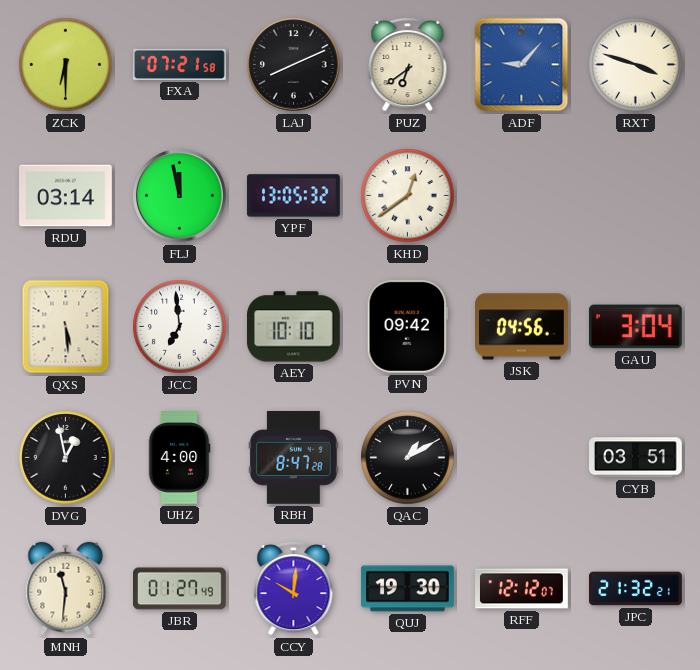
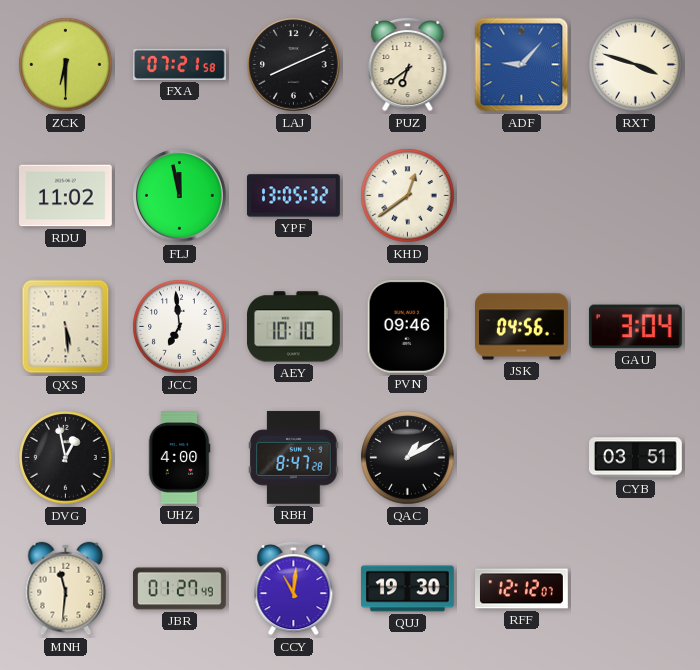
RDU: 03:14 -> 11:02
PVN: 09:42 -> 09:46
CCY: 10:01 -> 11:01
JPC: 21:32 -> none
